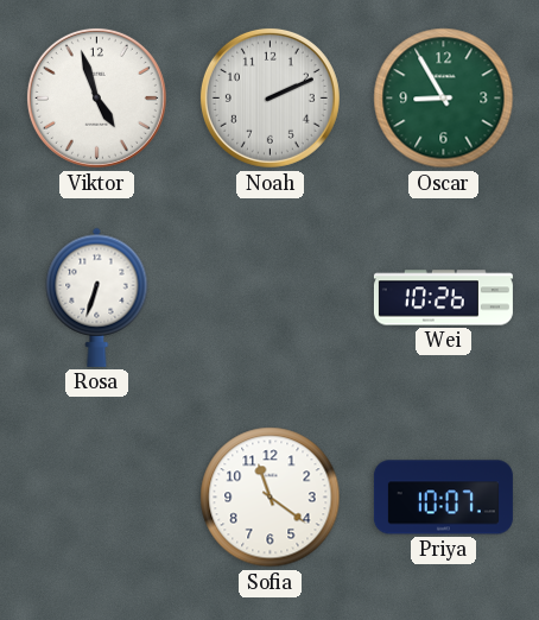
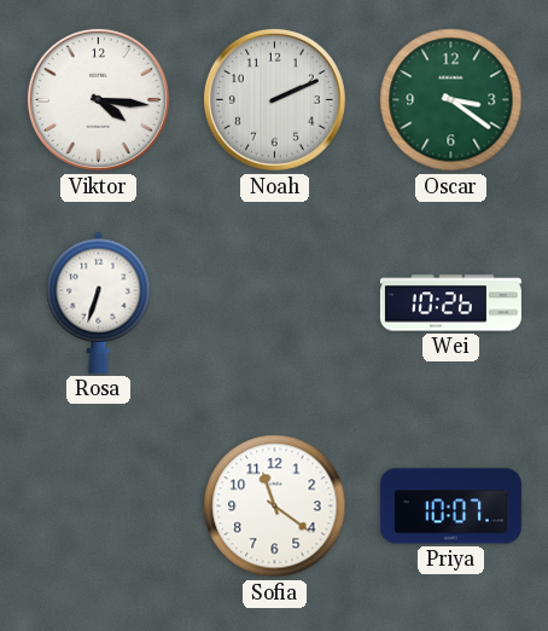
Viktor: 4:57 -> 4:16
Oscar: 8:55 -> 3:21
